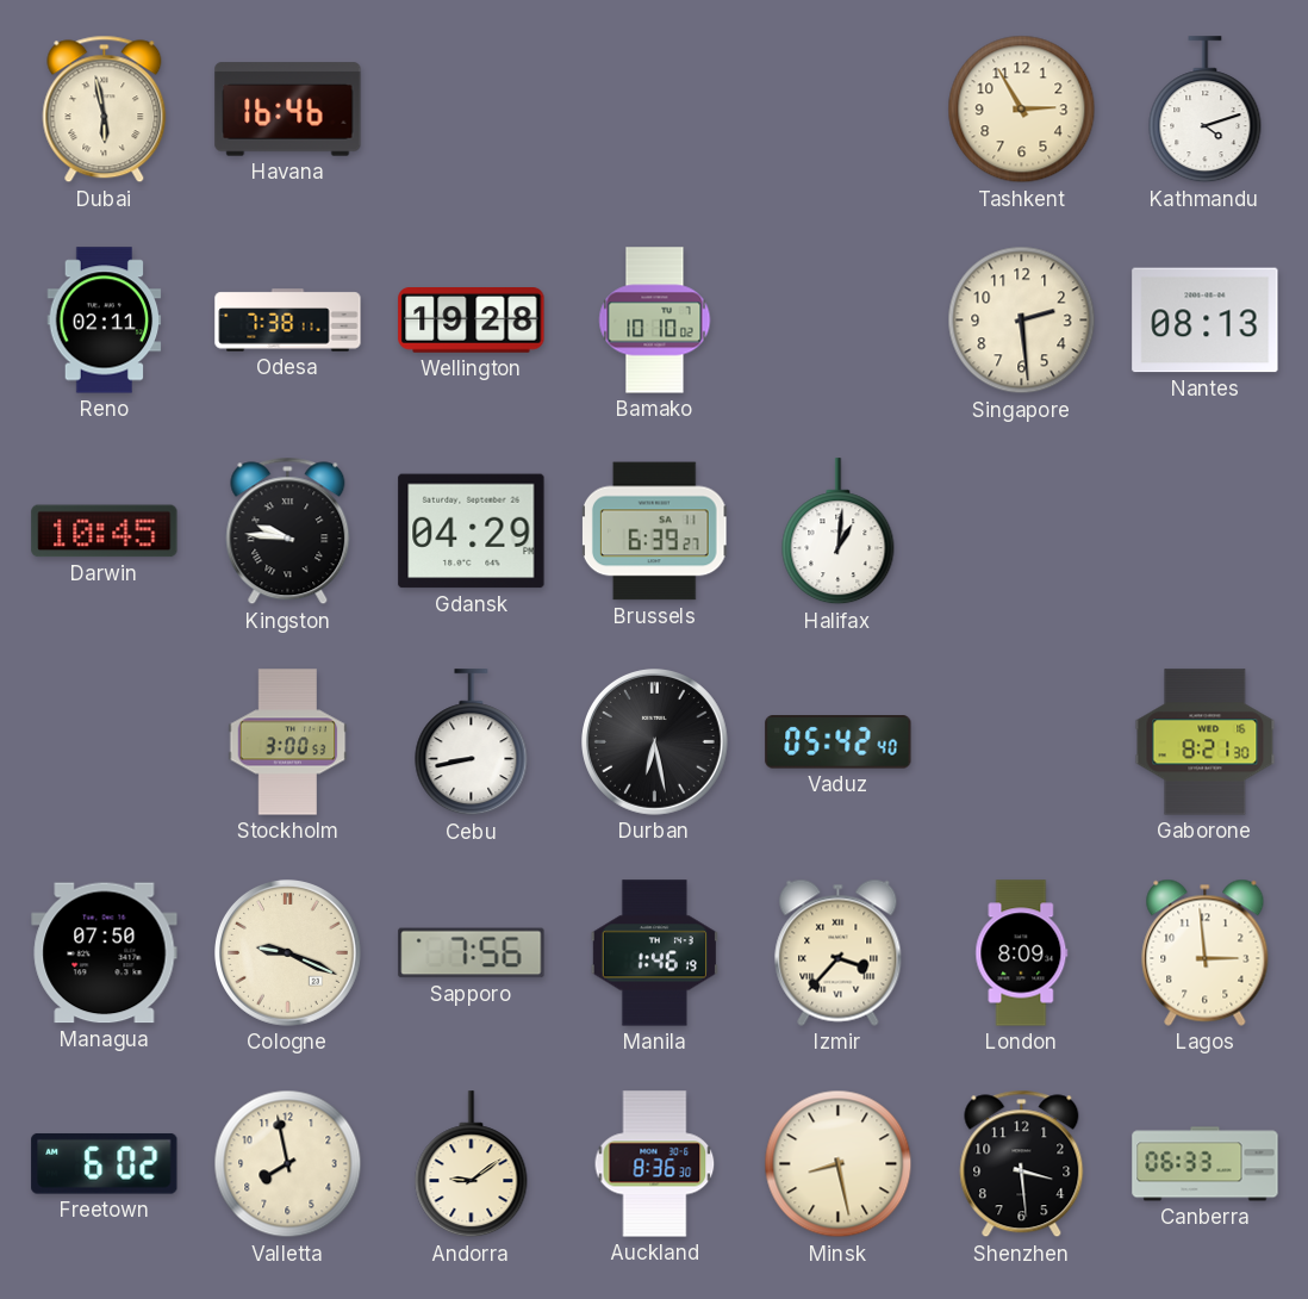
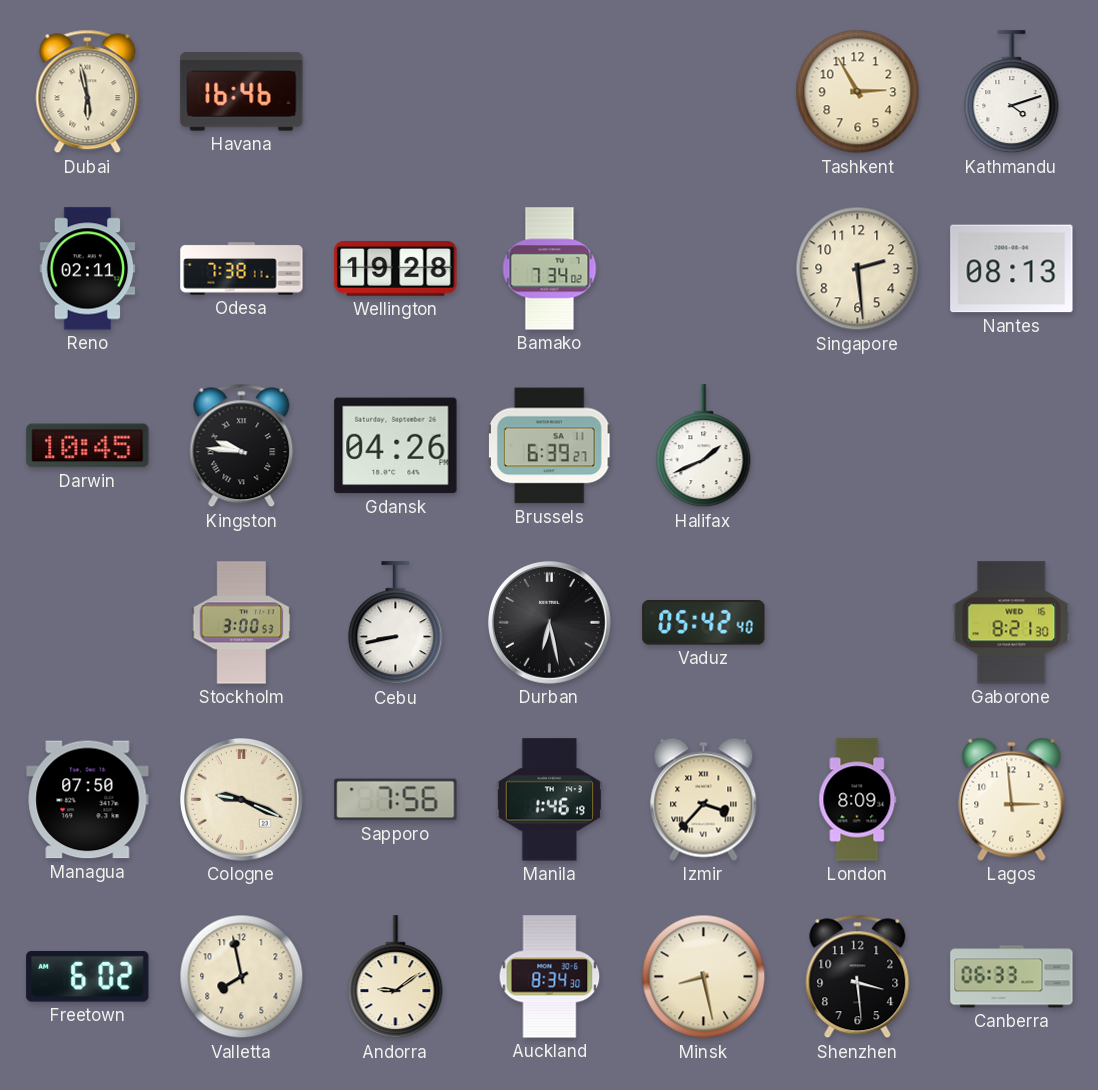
Bamako: 10:10 -> 7:34
Gdansk: 04:29 -> 04:26
Halifax: 1:01 -> 1:41
Auckland: 8:36 -> 8:34
